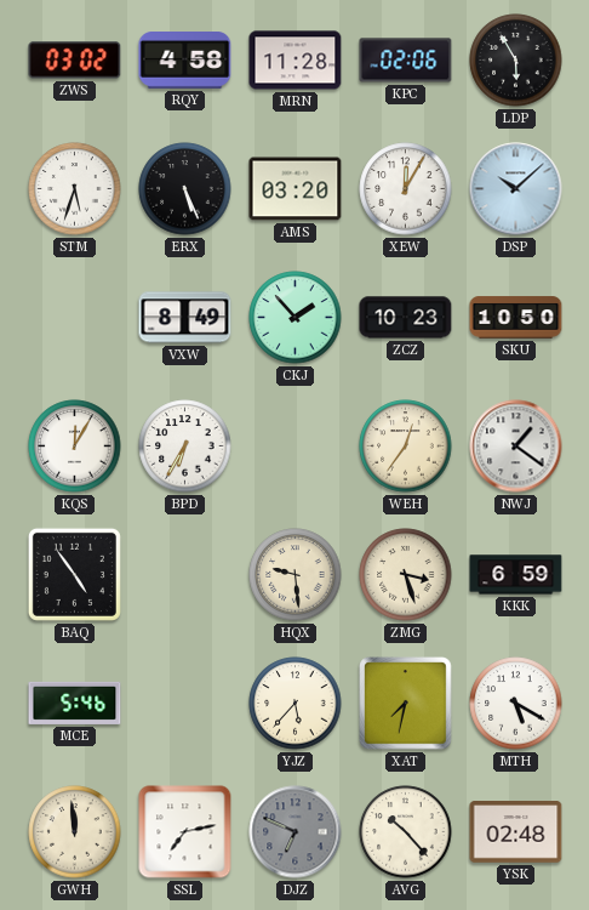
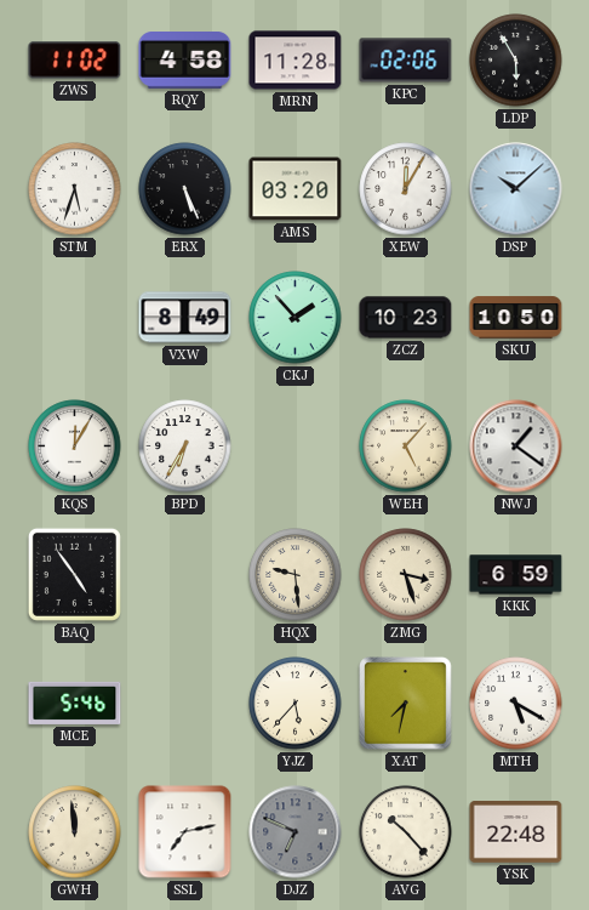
ZWS: 03:02 -> 11:02
WEH: 12:36 -> 5:07
YSK: 02:48 -> 22:48
